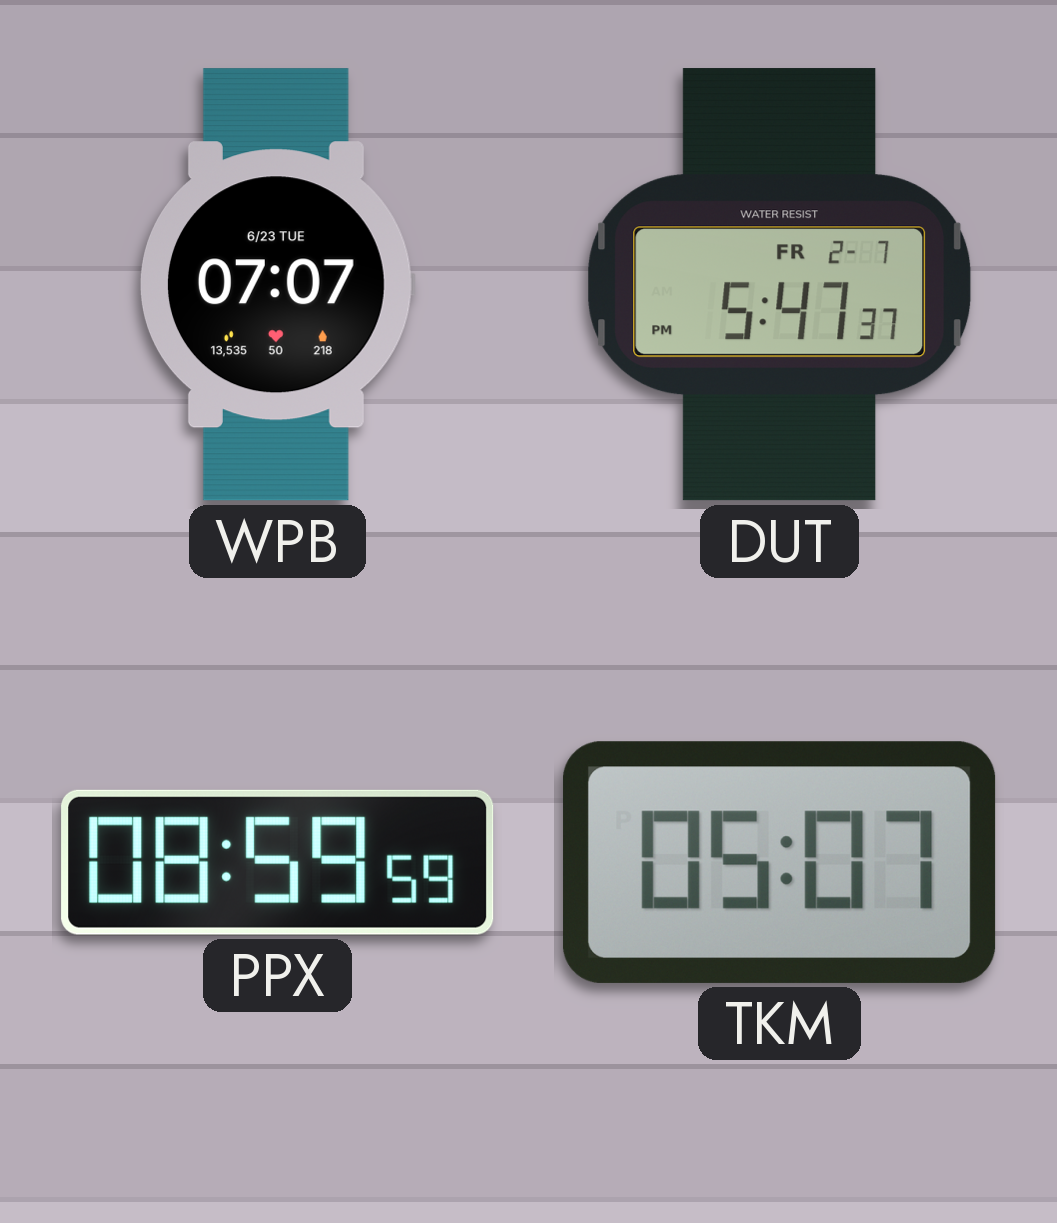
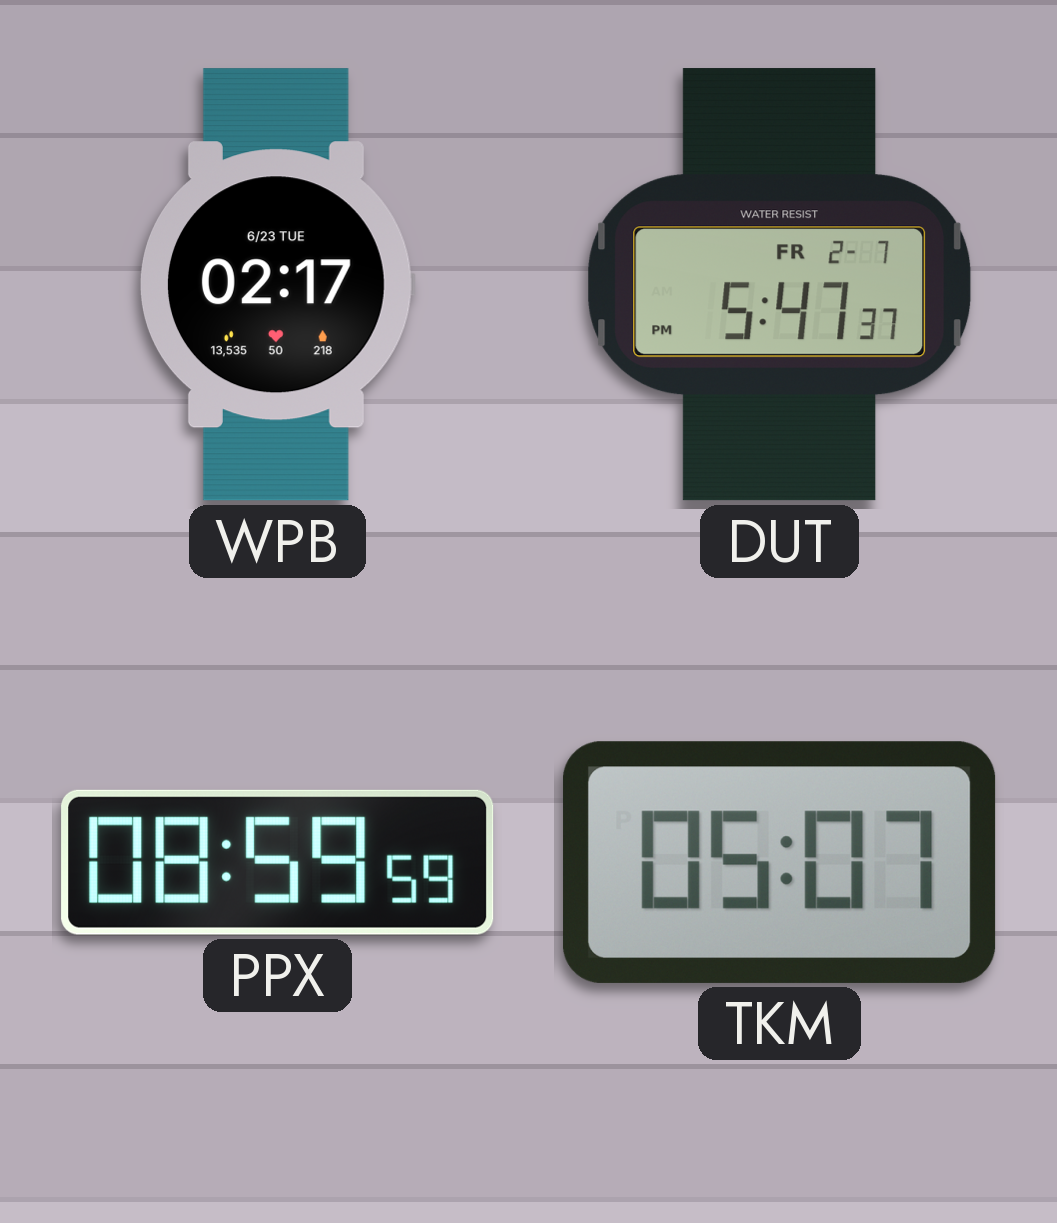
WPB: 07:07 -> 02:17
